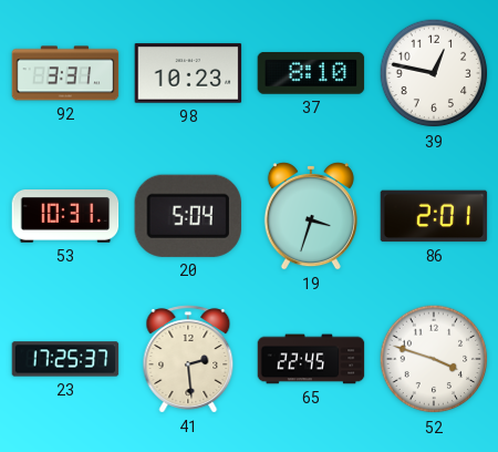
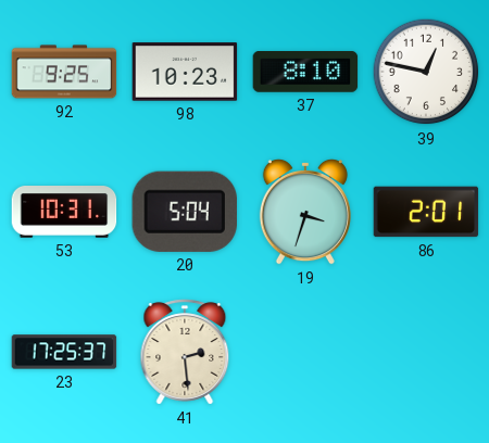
92: 3:31 -> 9:25
65: 22:45 -> none
52: 3:48 -> none
